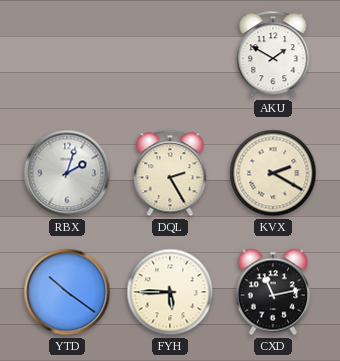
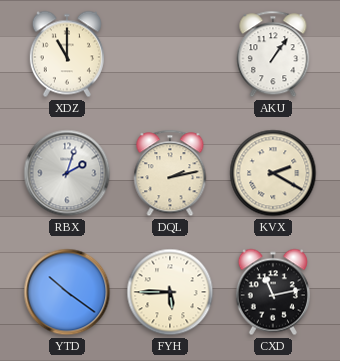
XDZ: none -> 11:00
AKU: 1:50 -> 1:06
DQL: 2:25 -> 2:13
